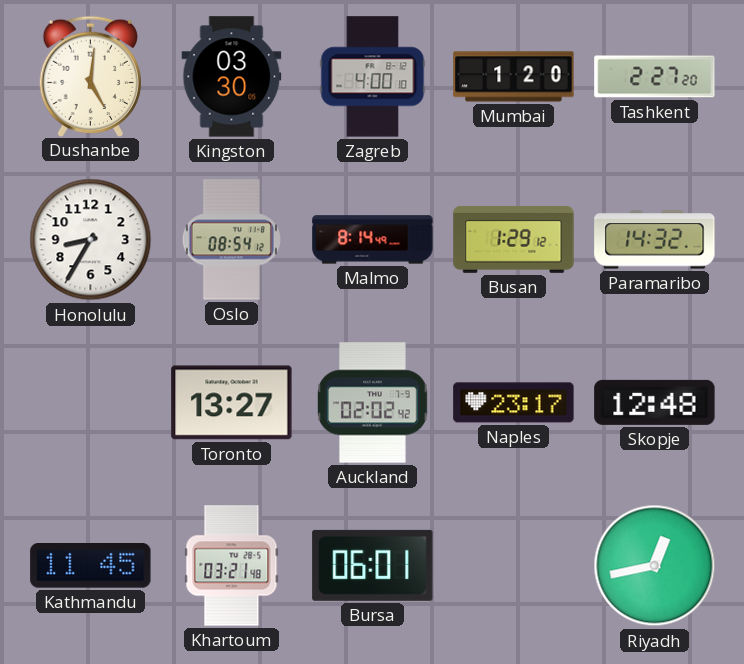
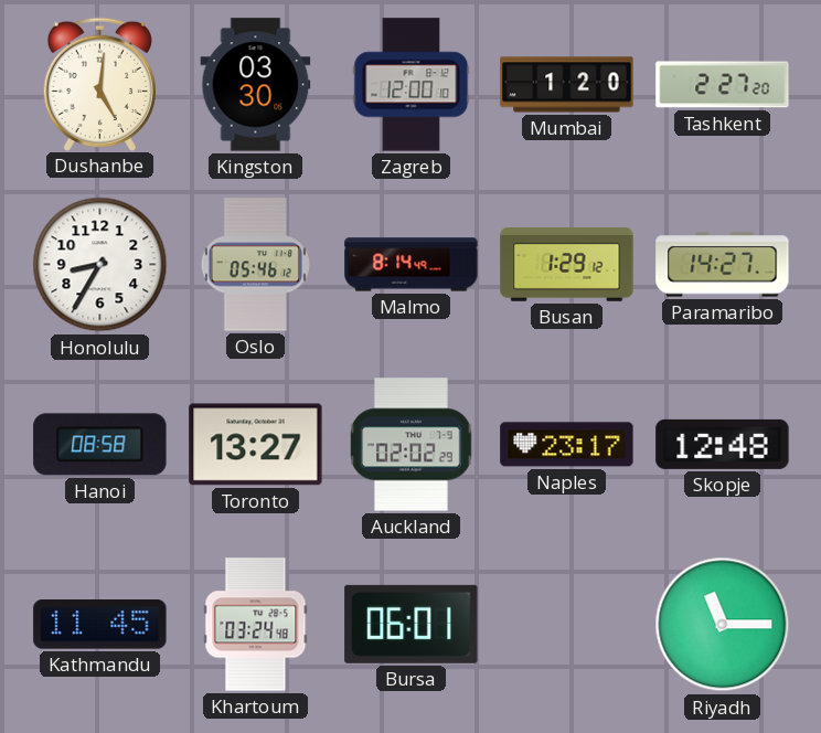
Zagreb: 4:00 -> 12:00
Oslo: 08:54 -> 05:46
Paramaribo: 14:32 -> 14:27
Hanoi: none -> 08:58
Auckland: 02:02:42 -> 02:02:29
Khartoum: 03:21 -> 03:24
Riyadh: 12:43 -> 11:15
